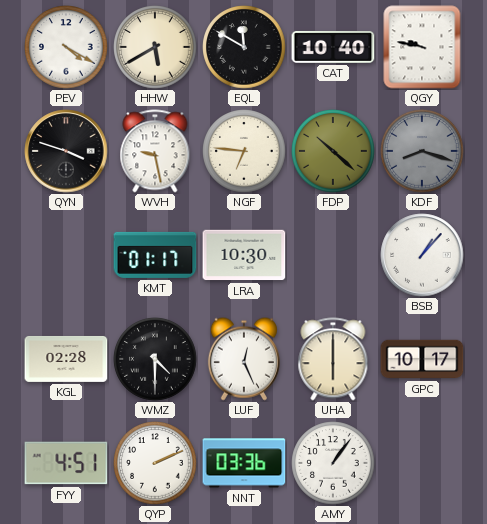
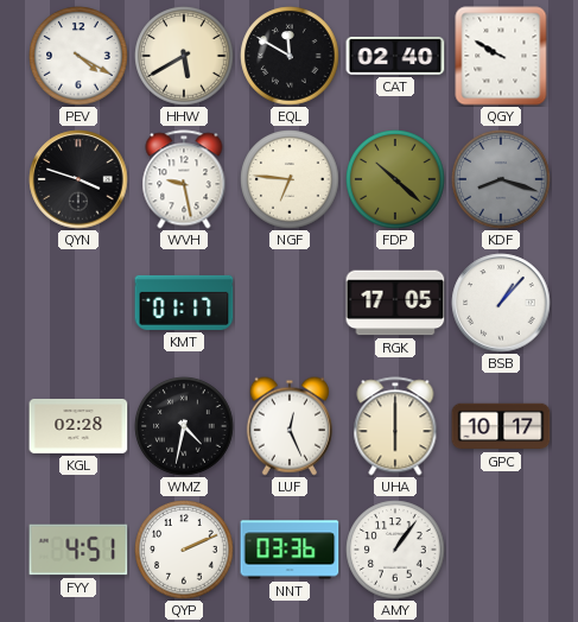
CAT: 10:40 -> 02:40
QGY: 9:47 -> 9:50
LRA: 10:30 -> none
RGK: none -> 17:05
WMZ: 4:30 -> 4:32
